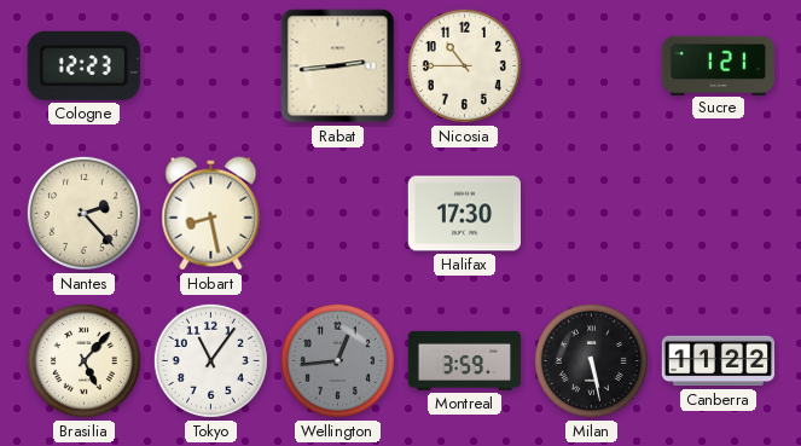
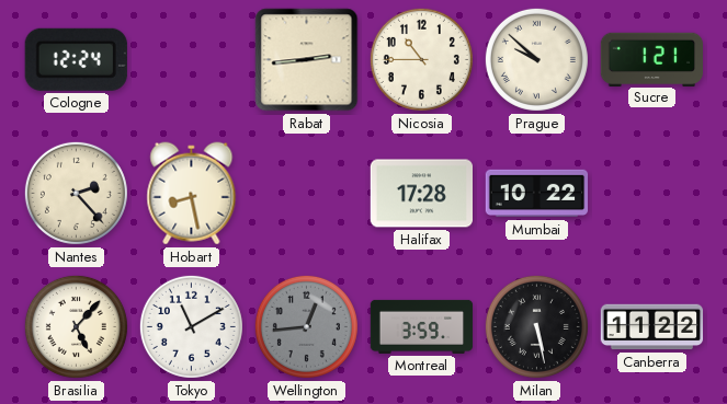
Cologne: 12:23 -> 12:24
Prague: none -> 9:52
Halifax: 17:30 -> 17:28
Mumbai: none -> 10:22
Tokyo: 11:06 -> 11:10
